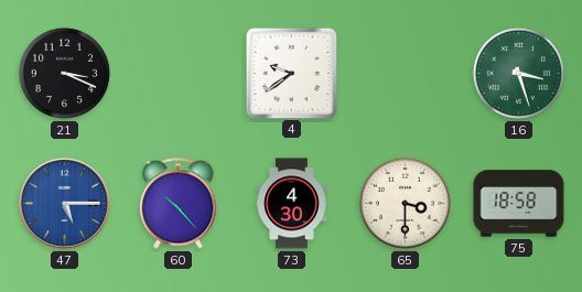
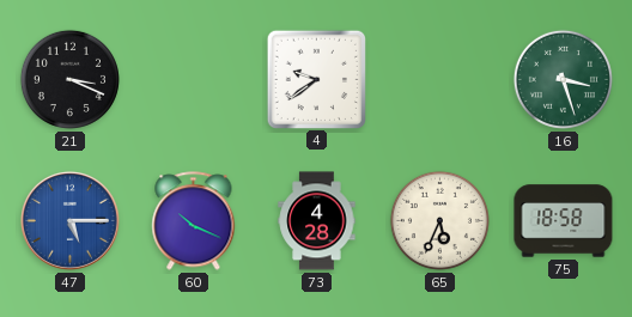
60: 10:23 -> 10:19
73: 4:30 -> 4:28
65: 3:30 -> 5:34
